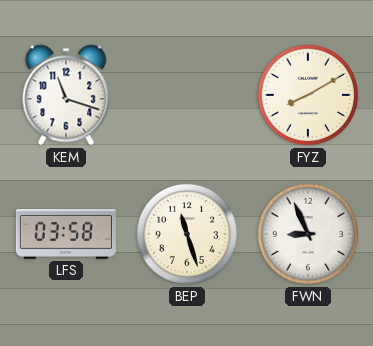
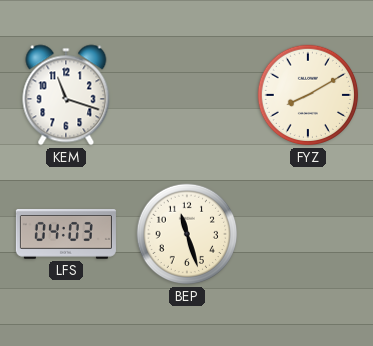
LFS: 03:58 -> 04:03
FWN: 8:56 -> none
